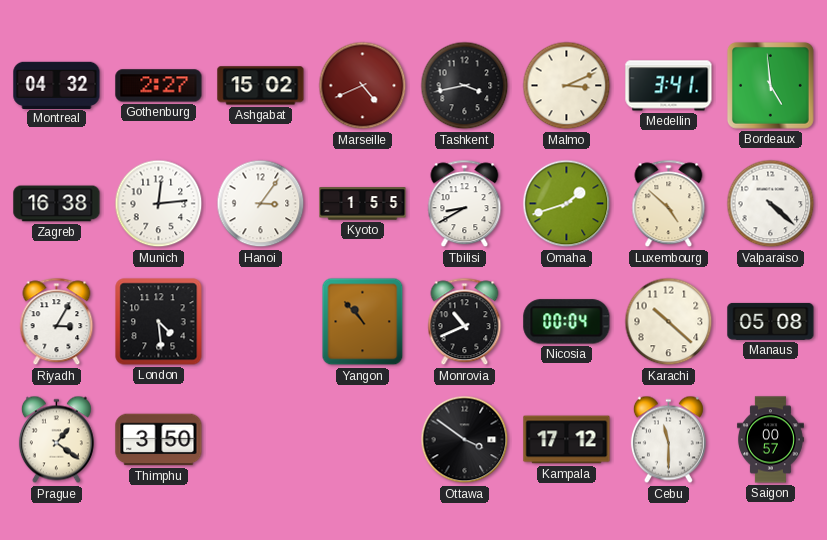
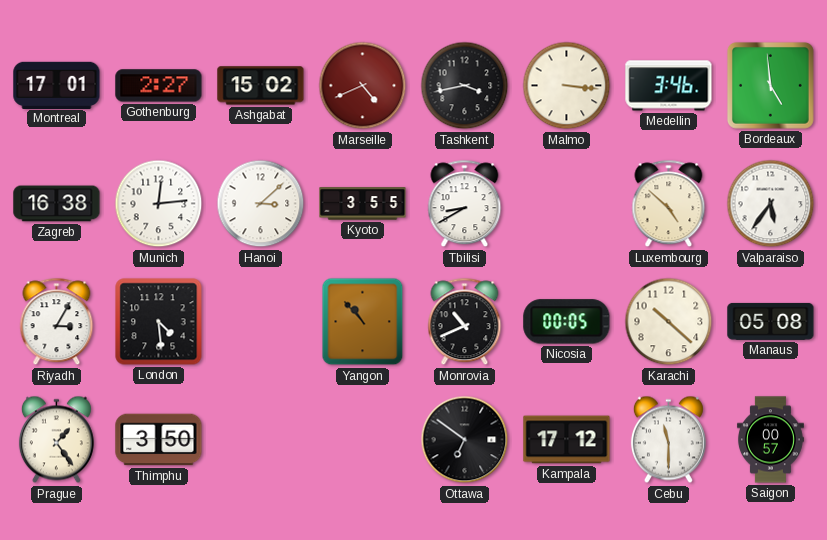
Montreal: 04:32 -> 17:01
Malmo: 3:11 -> 3:16
Medellin: 3:41 -> 3:46
Hanoi: 3:06 -> 3:08
Kyoto: 1:55 -> 3:55
Omaha: 1:42 -> none
Valparaiso: 4:22 -> 5:36
Nicosia: 00:04 -> 00:05
Prague: 1:21 -> 1:24
Ottawa: 3:51 -> 6:51
